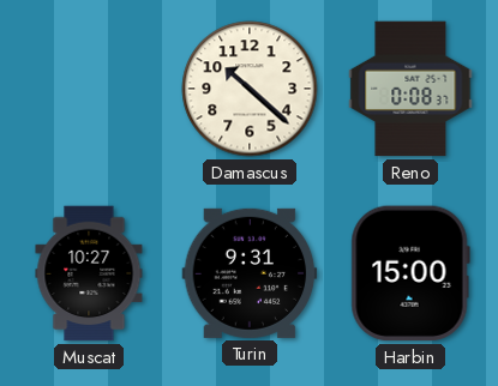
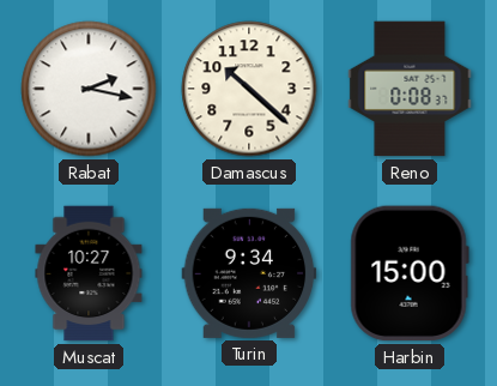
Rabat: none -> 2:17
Turin: 9:31 -> 9:34
